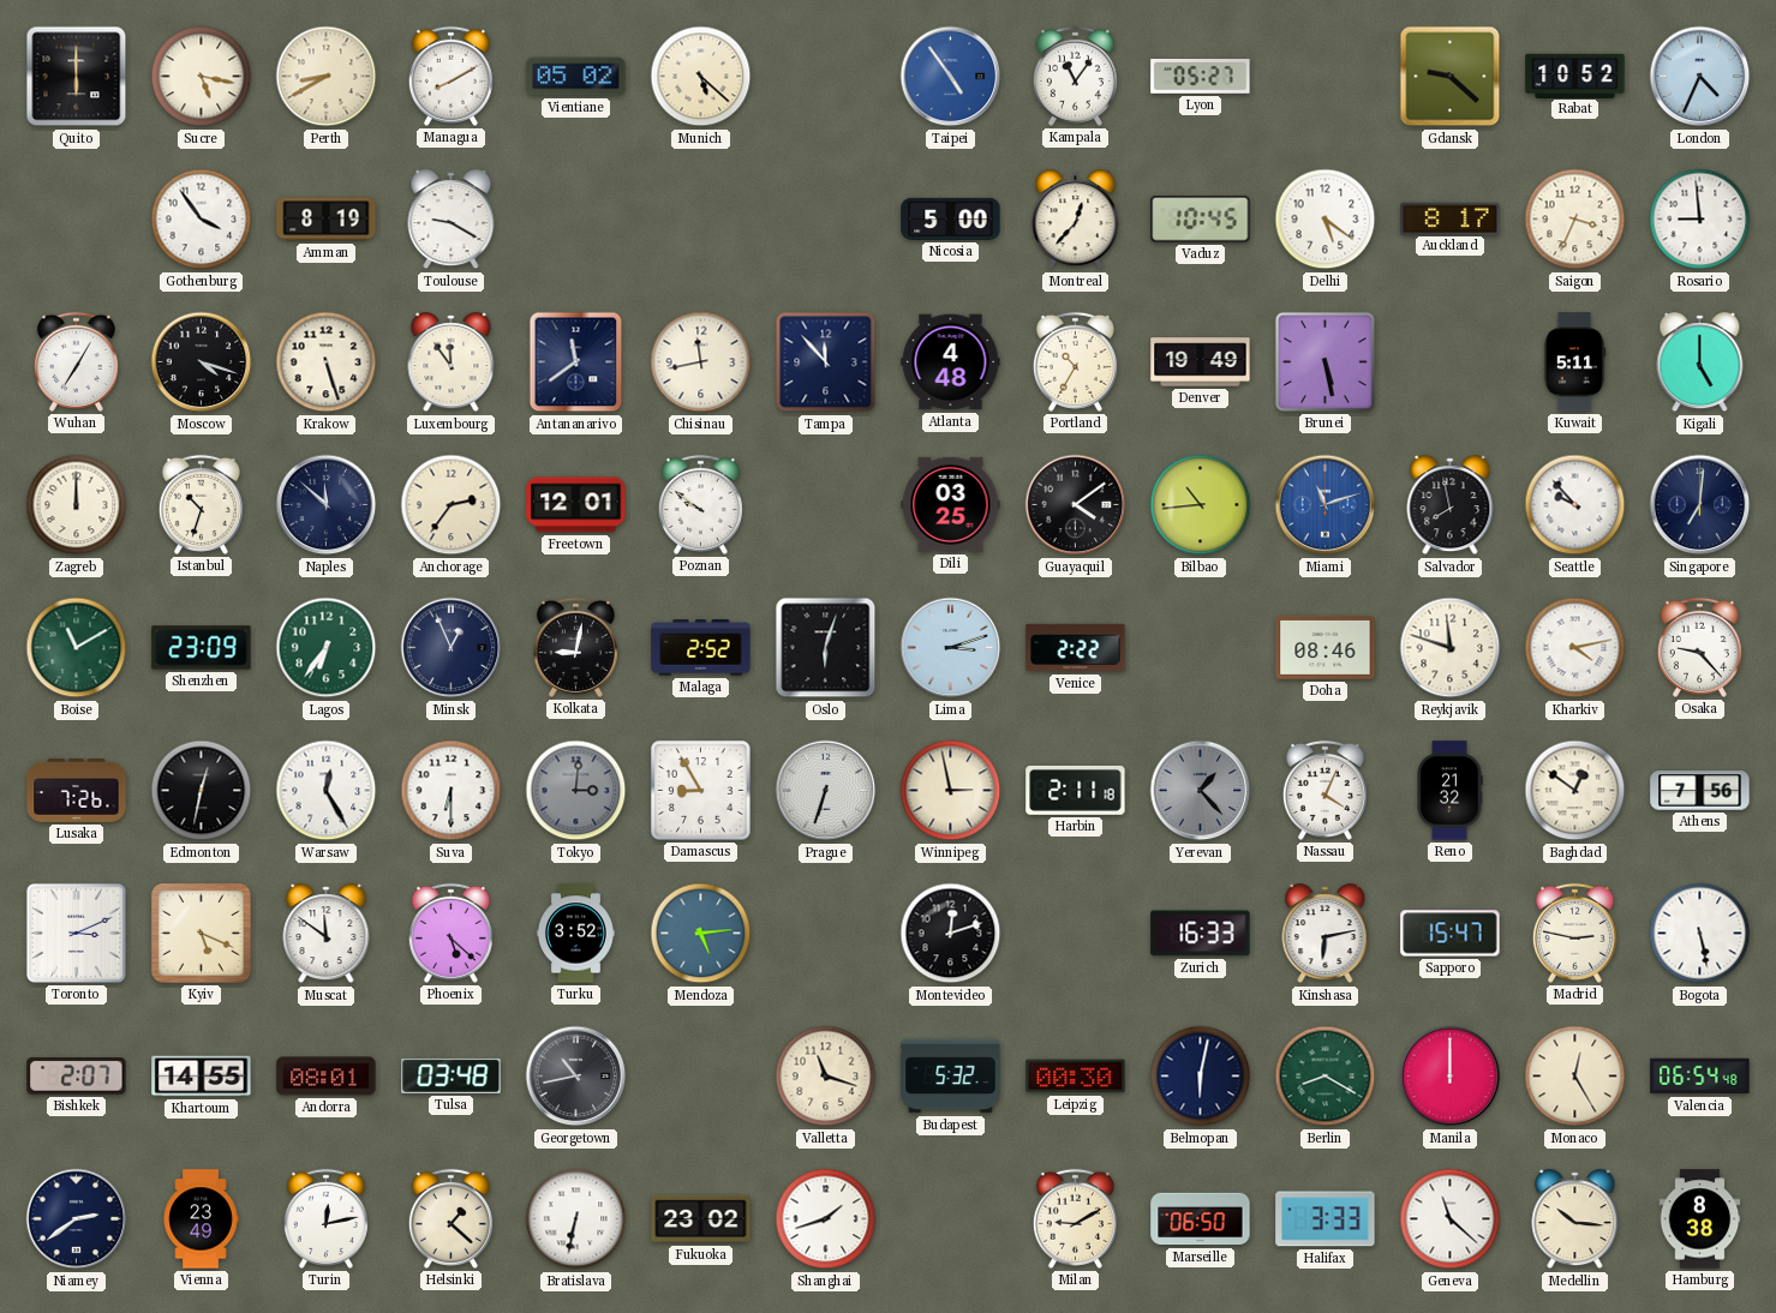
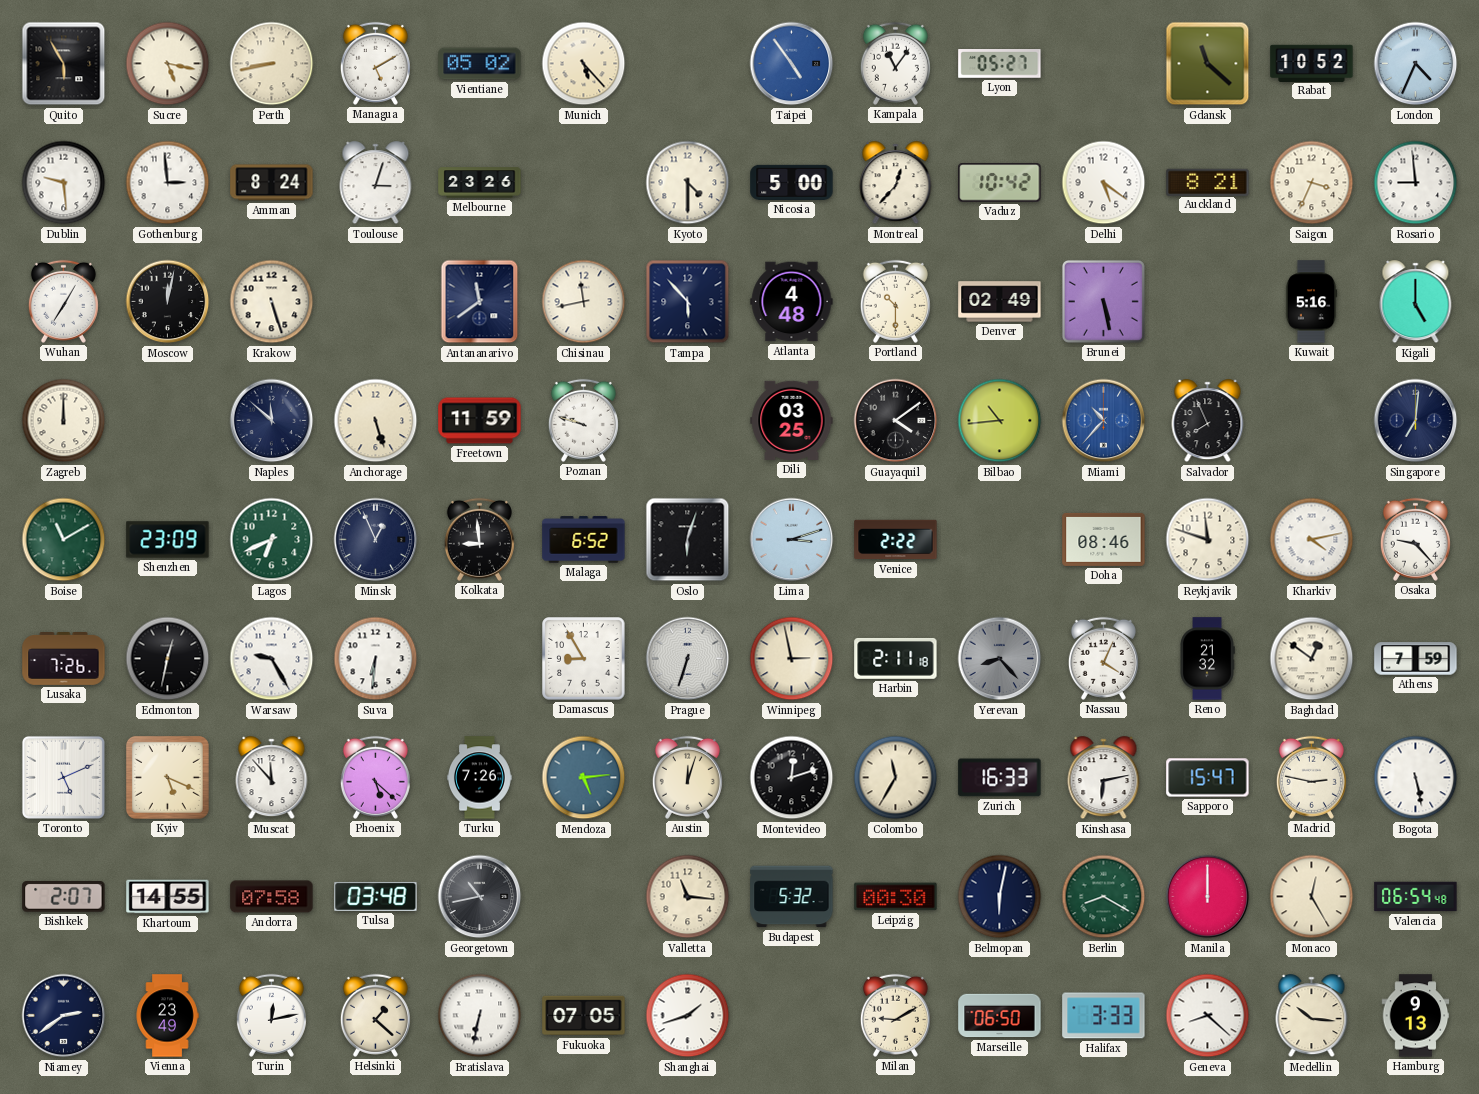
Quito: 6:00 -> 5:55
Perth: 8:40 -> 8:43
Managua: 8:10 -> 5:10
Munich: 5:22 -> 5:23
Gdansk: 9:22 -> 11:22
Dublin: none -> 9:29
Gothenburg: 3:54 -> 2:59
Amman: 8:19 -> 8:24
Toulouse: 9:20 -> 3:03
Melbourne: none -> 23:26
Kyoto: none -> 4:30
Vaduz: 10:45 -> 10:42
Auckland: 8:17 -> 8:21
Moscow: 4:18 -> 12:02
Luxembourg: 11:54 -> none
Tampa: 11:53 -> 5:53
Portland: 10:35 -> 10:30
Denver: 19:49 -> 02:49
Kuwait: 5:11 -> 5:16
Istanbul: 10:33 -> none
Anchorage: 2:36 -> 5:27
Freetown: 12:01 -> 11:59
Poznan: 9:51 -> 9:48
Miami: 11:12 -> 10:37
Salvador: 7:58 -> 7:56
Seattle: 9:53 -> none
Lagos: 6:36 -> 6:41
Kolkata: 9:02 -> 8:59
Malaga: 2:52 -> 6:52
Warsaw: 12:25 -> 9:25
Suva: 6:30 -> 6:31
Tokyo: 3:01 -> none
Yerevan: 1:23 -> 8:23
Athens: 7:56 -> 7:59
Toronto: 3:11 -> 5:11
Muscat: 11:51 -> 11:53
Turku: 3:52 -> 7:26
Austin: none -> 12:03
Colombo: none -> 11:35
Andorra: 08:01 -> 07:58
Valletta: 11:18 -> 11:16
Fukuoka: 23:02 -> 07:05
Geneva: 11:22 -> 8:22
Hamburg: 8:38 -> 9:13
